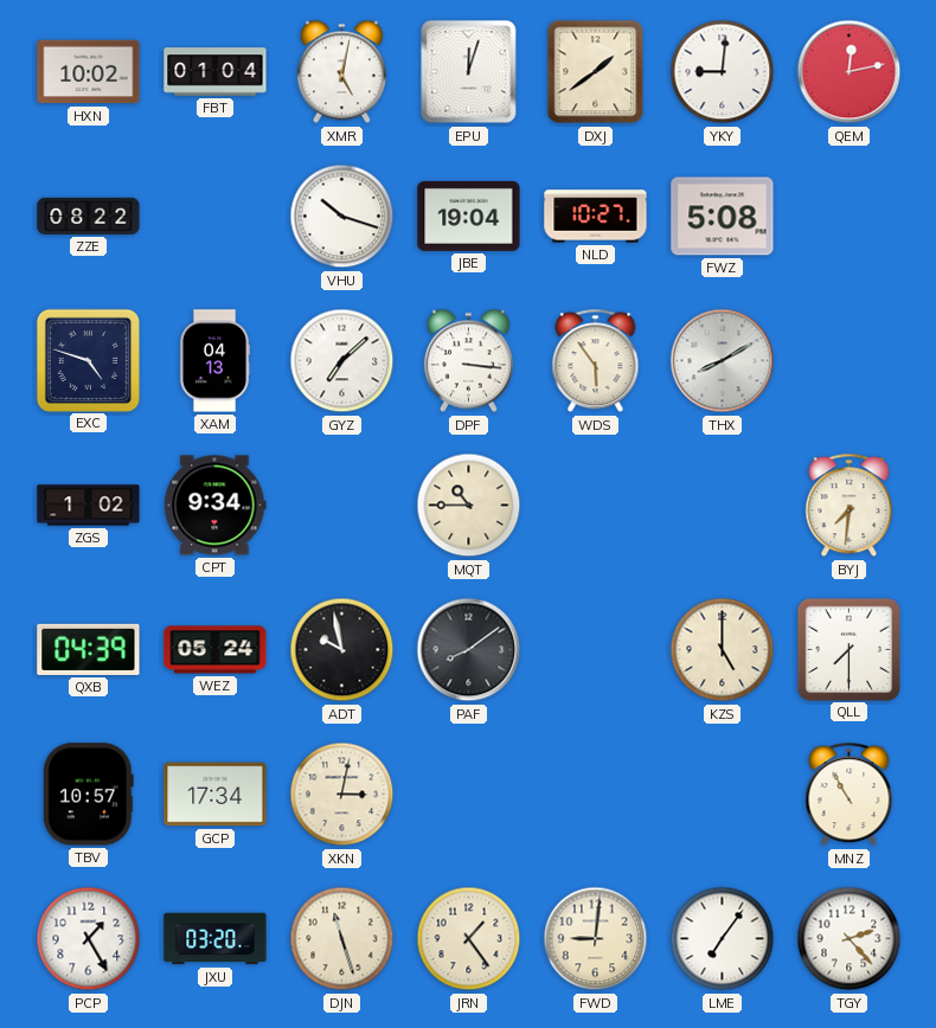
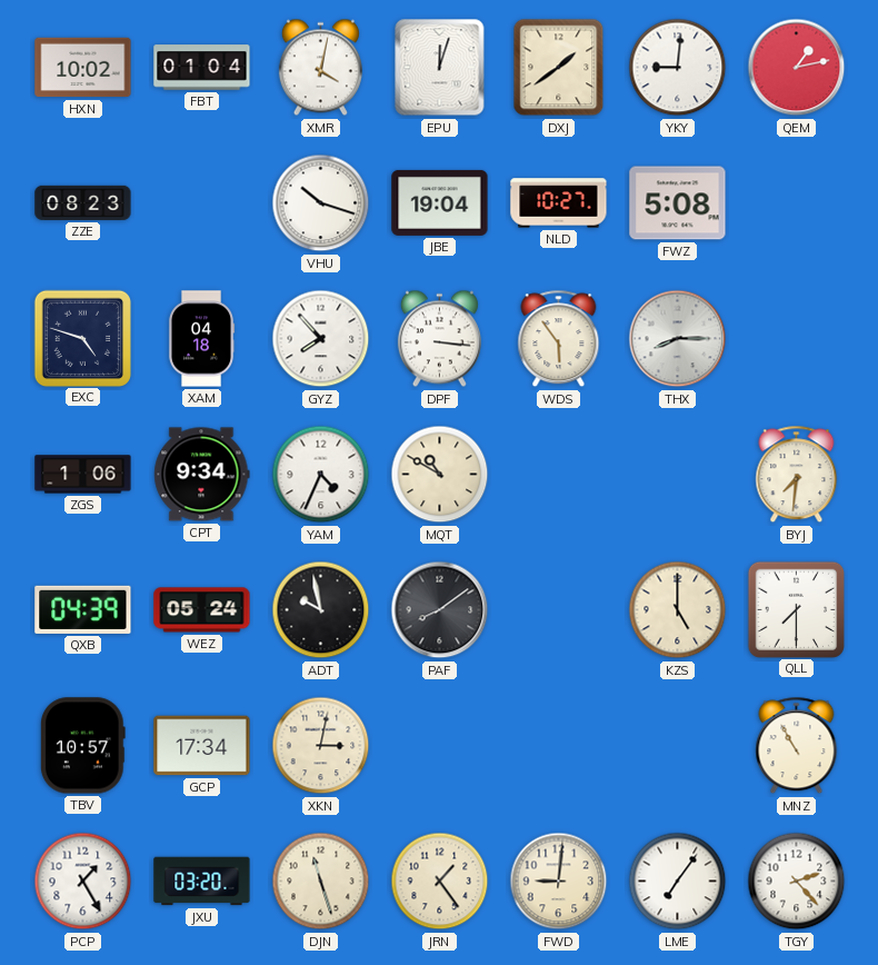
XMR: 5:02 -> 4:02
QEM: 12:13 -> 1:13
ZZE: 08:22 -> 08:23
XAM: 04:13 -> 04:18
GYZ: 7:08 -> 7:53
THX: 8:10 -> 8:15
ZGS: 1:02 -> 1:06
YAM: none -> 4:34
MQT: 10:45 -> 10:50
